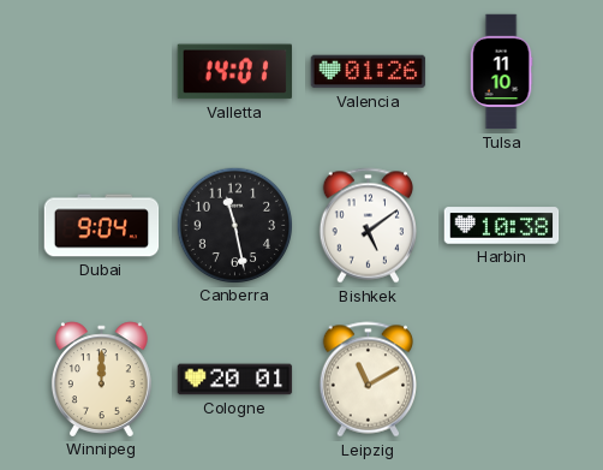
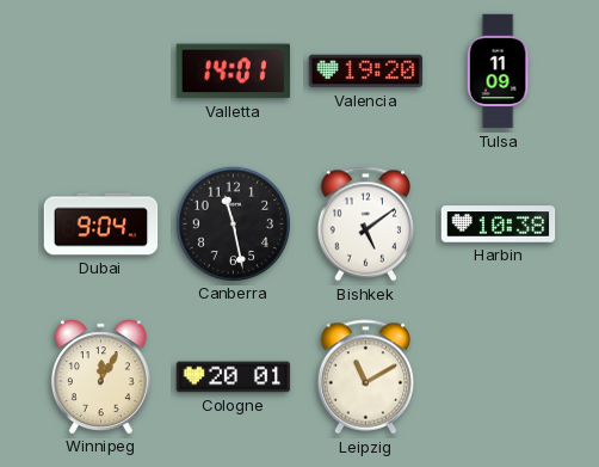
Valencia: 01:26 -> 19:20
Tulsa: 11:10 -> 11:09
Winnipeg: 12:00 -> 12:05
